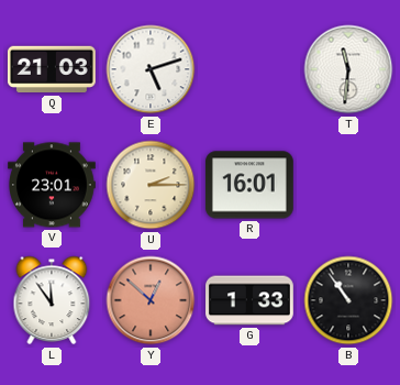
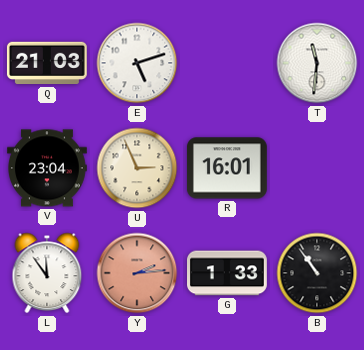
V: 23:01 -> 23:04
U: 2:15 -> 2:56
Y: 12:52 -> 2:14
